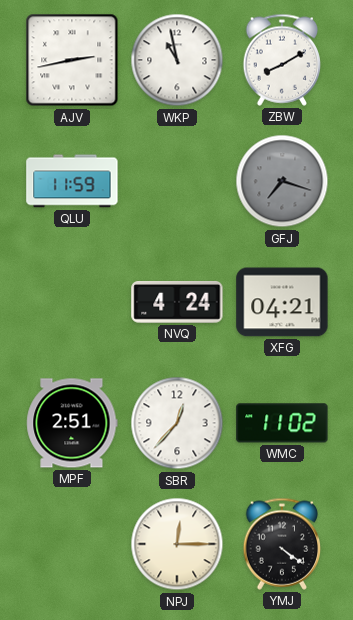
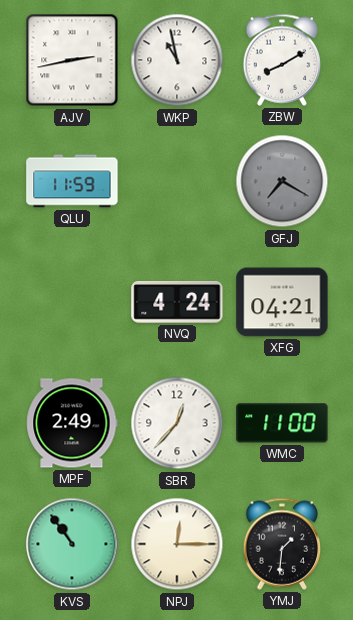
GFJ: 7:18 -> 7:20
MPF: 2:51 -> 2:49
WMC: 11:02 -> 11:00
KVS: none -> 10:54
YMJ: 4:21 -> 1:31
